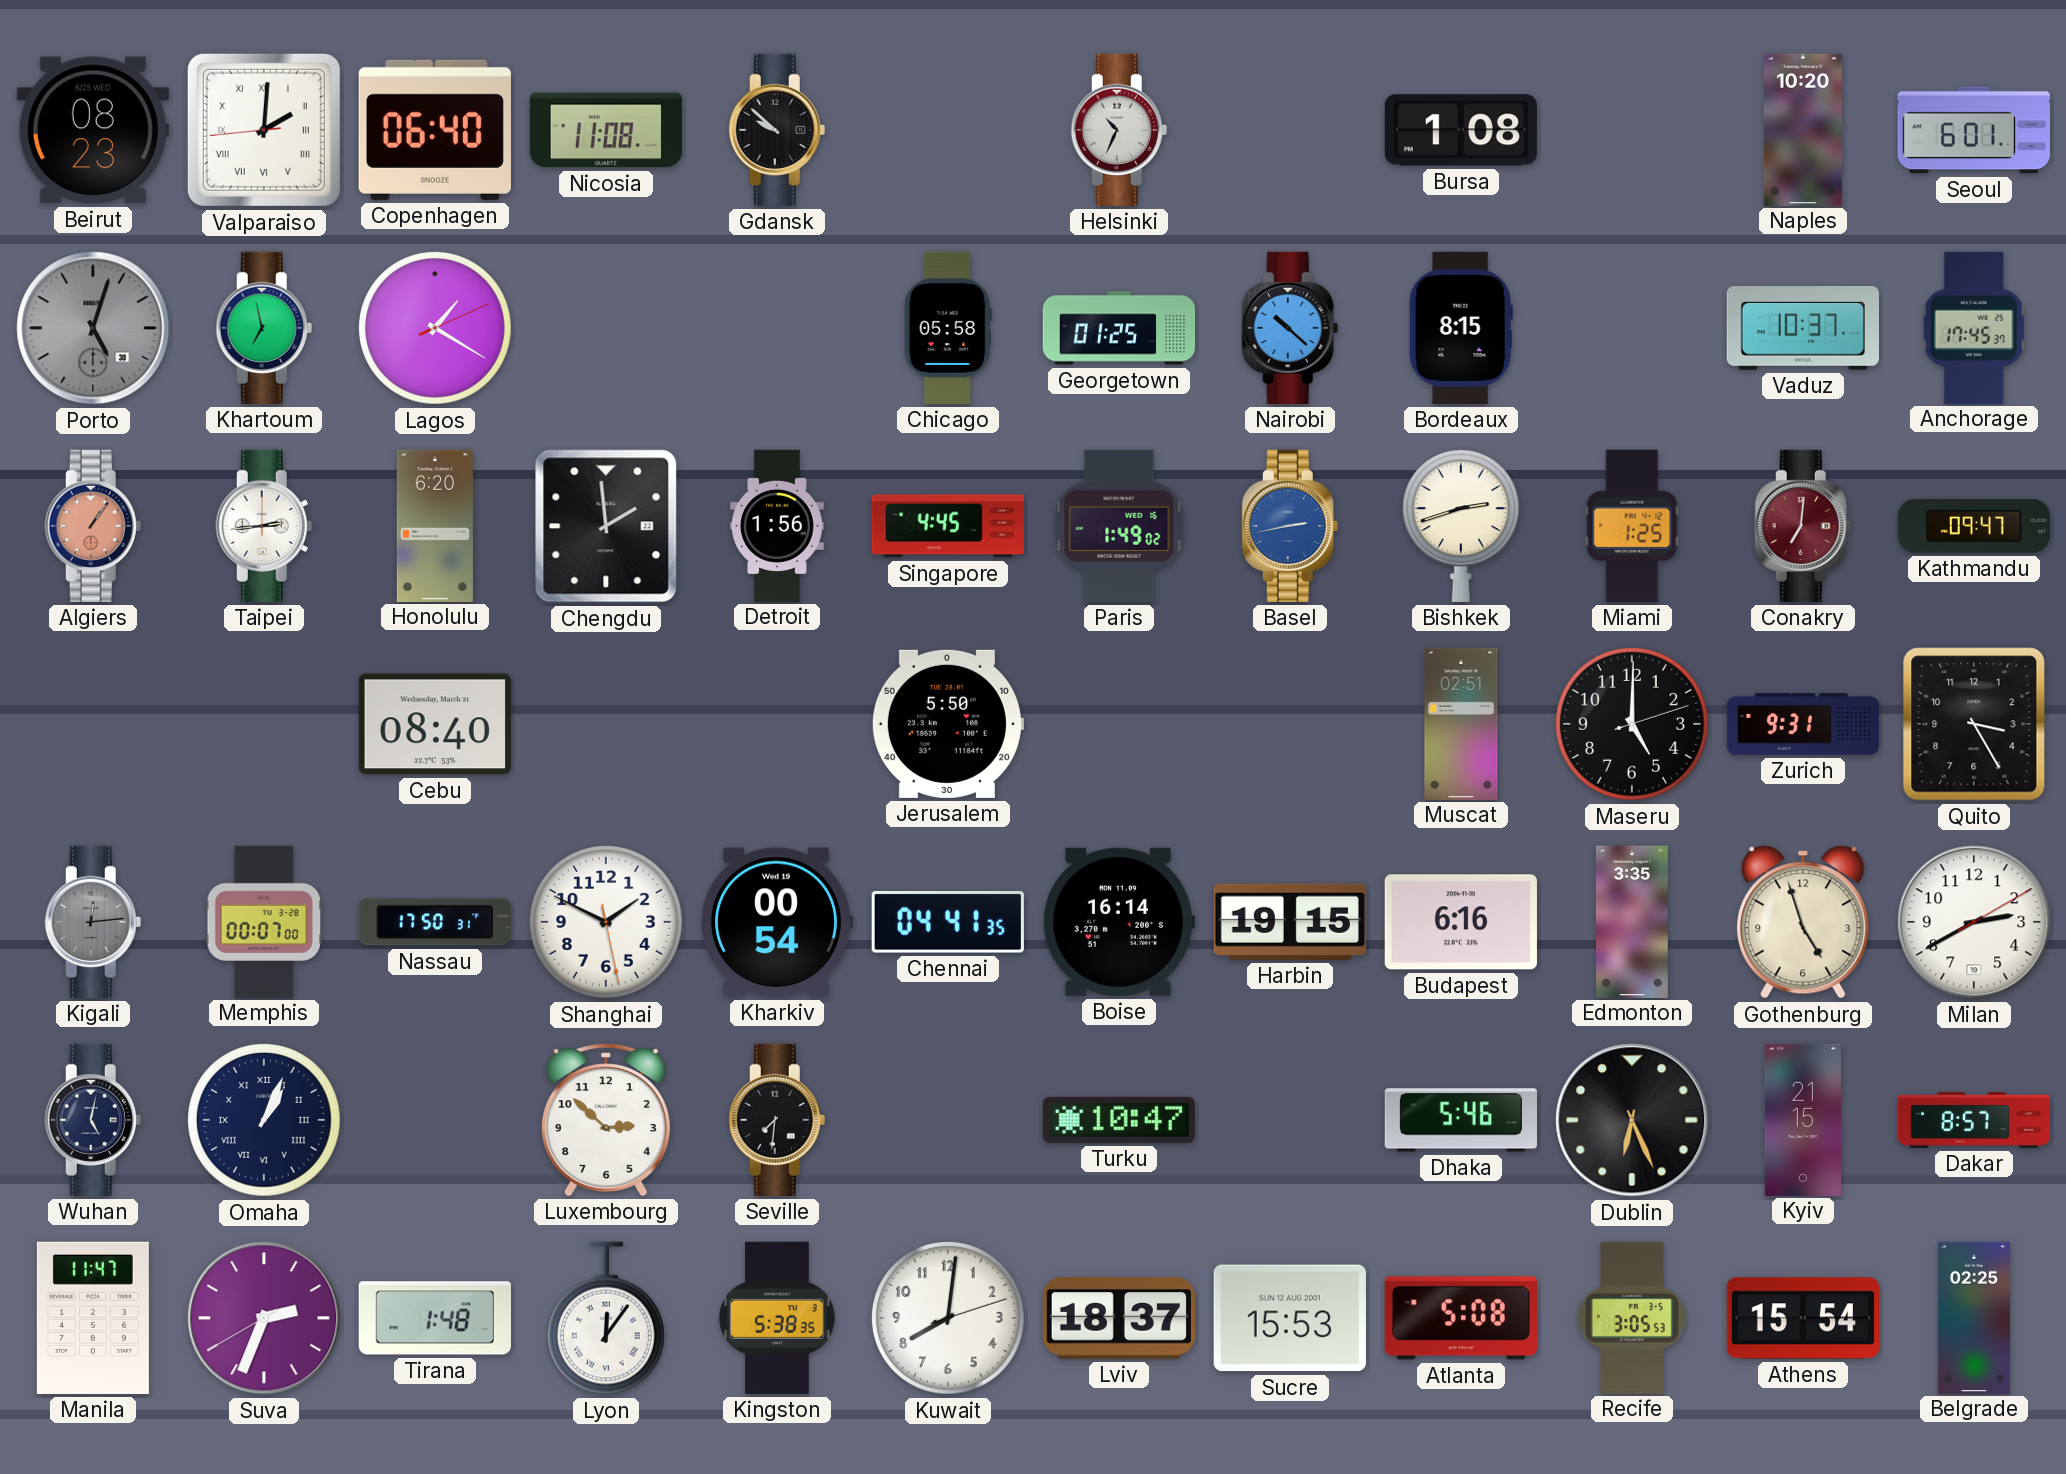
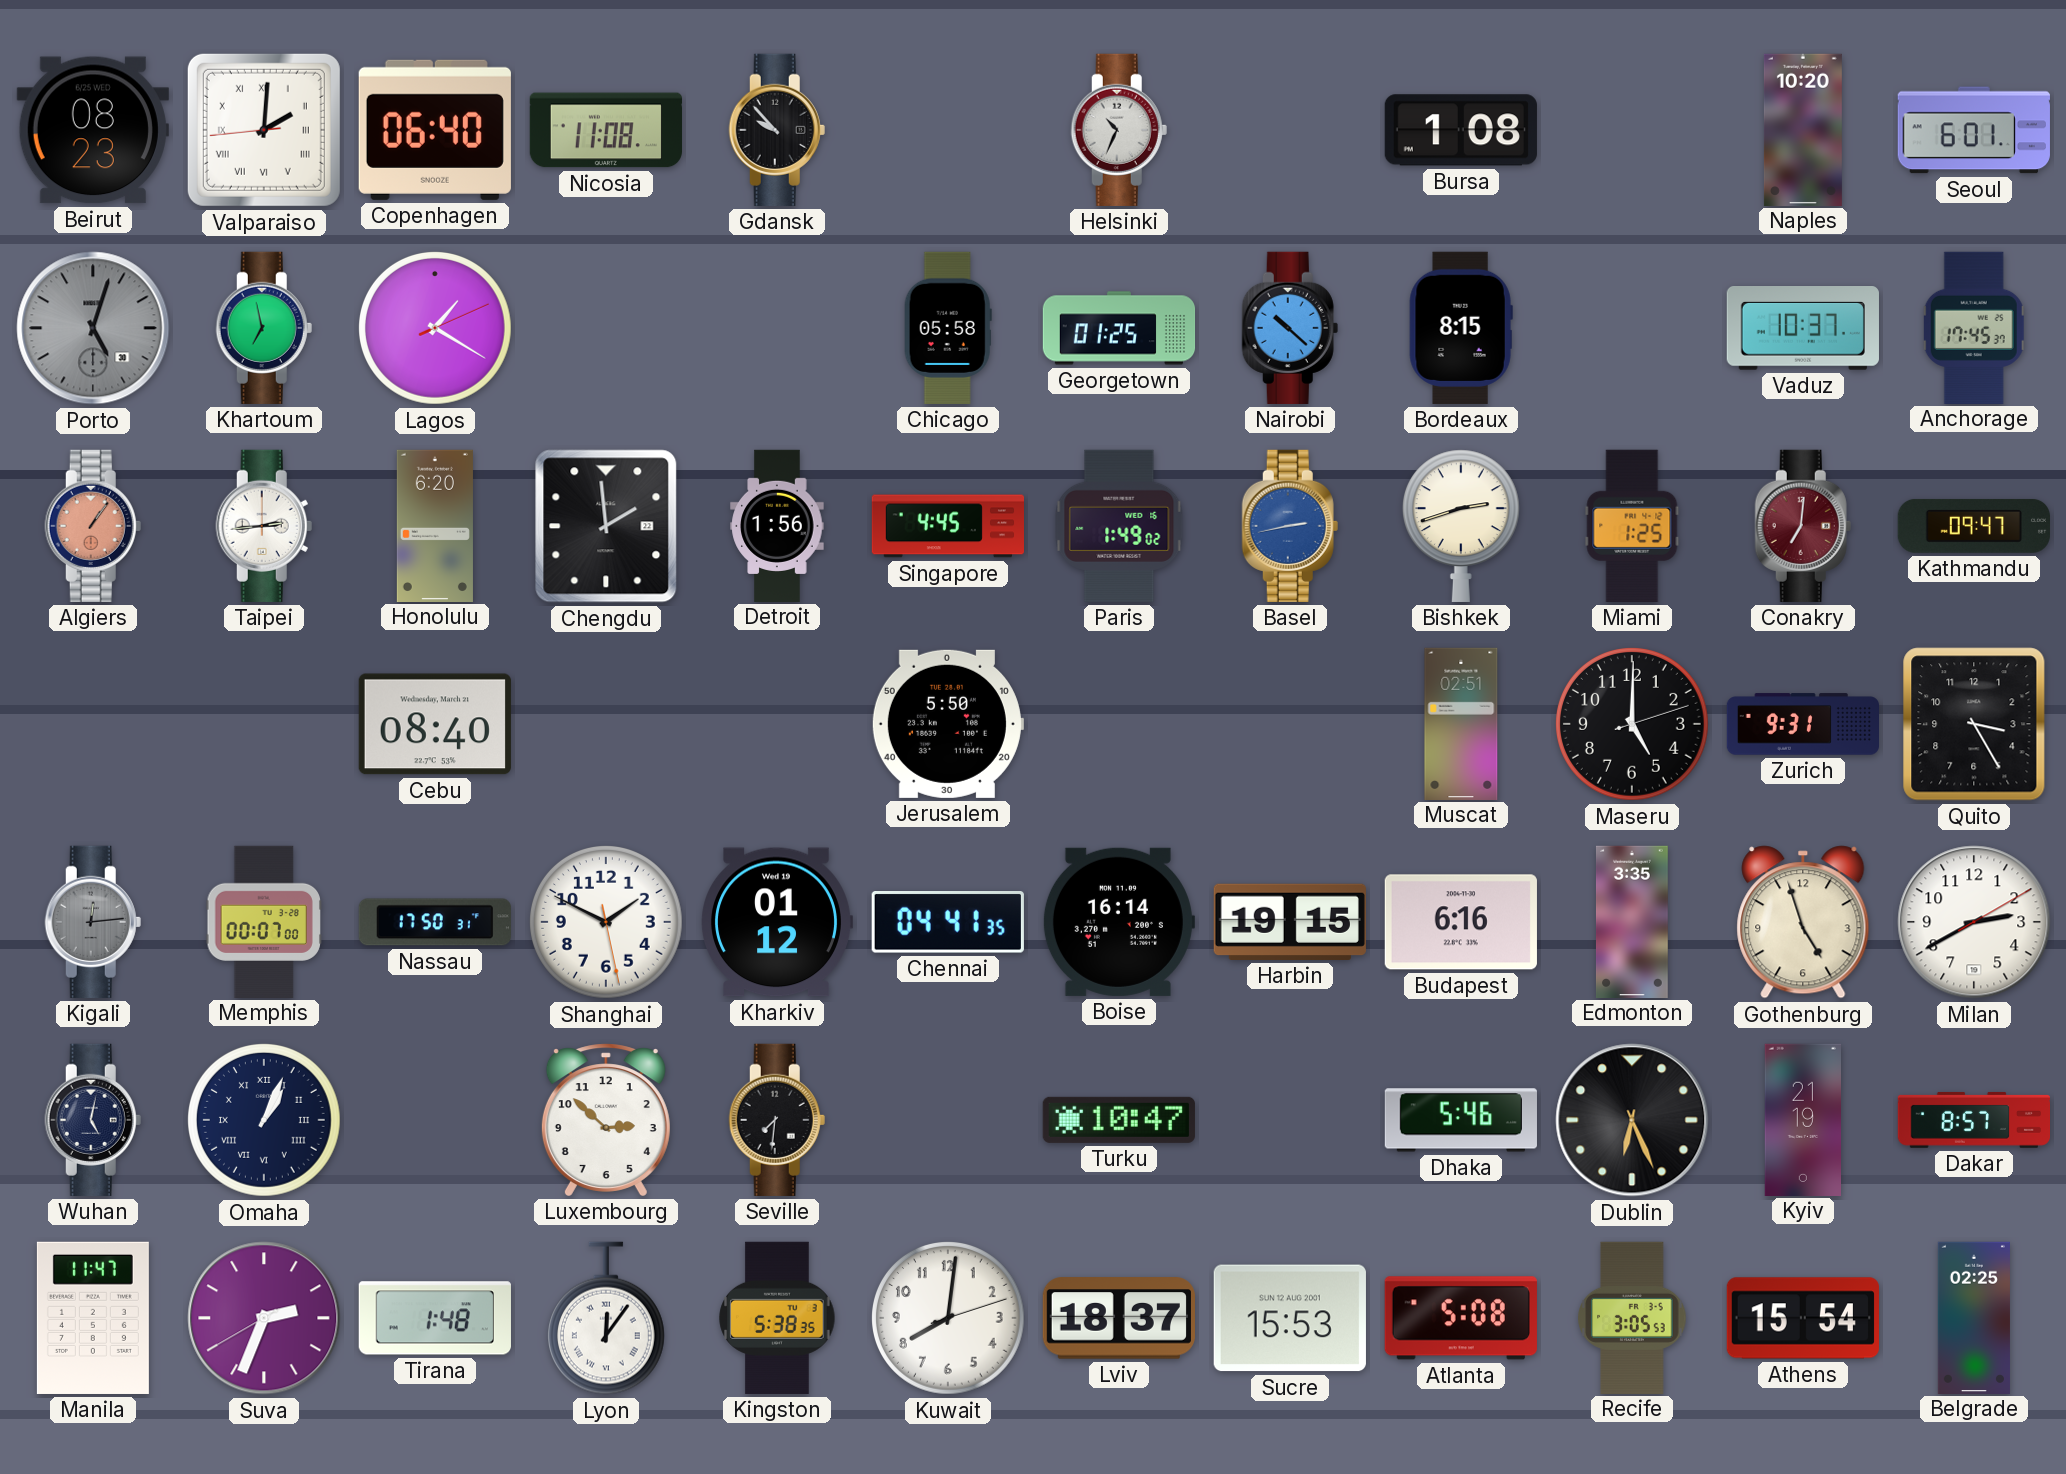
Gdansk: 9:52 -> 9:53
Kharkiv: 00:54 -> 01:12
Kyiv: 21:15 -> 21:19
